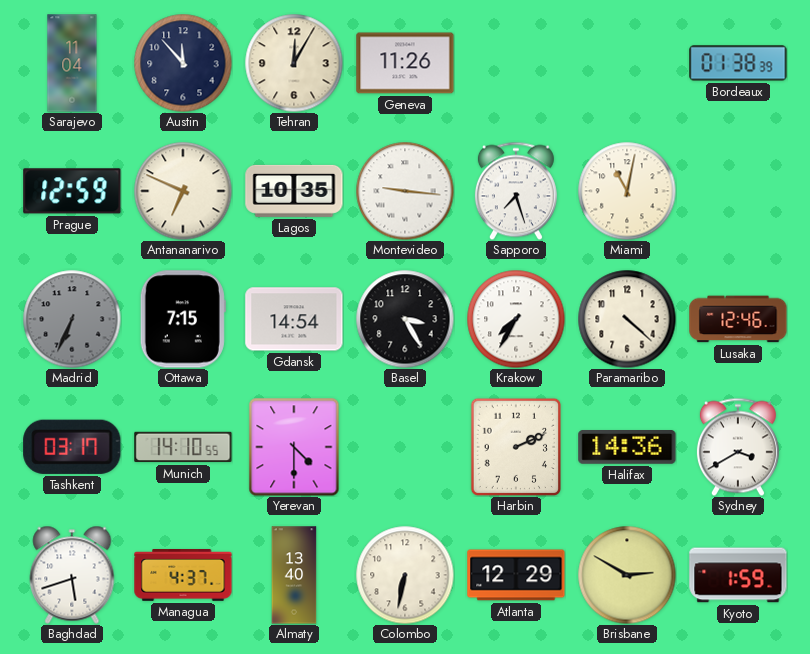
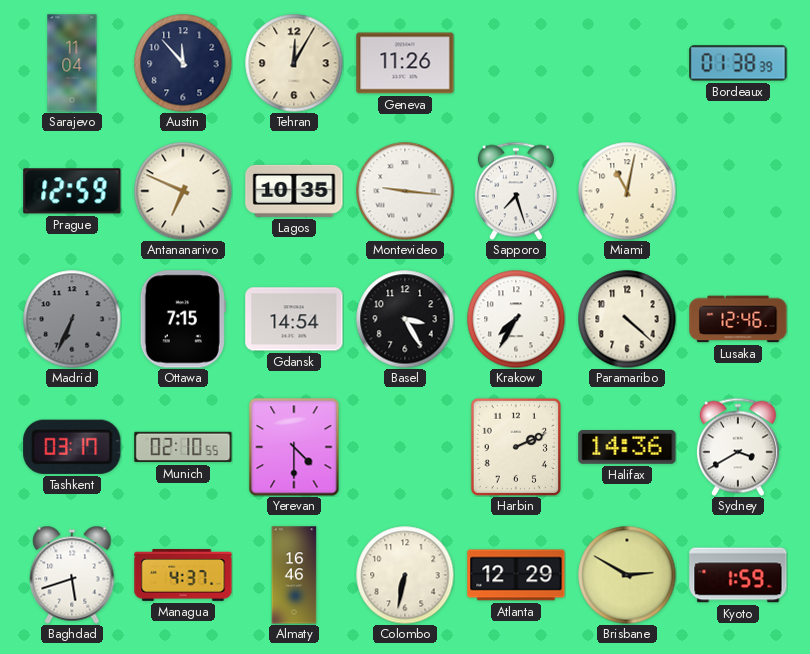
Munich: 14:10 -> 02:10
Almaty: 13:40 -> 16:46
